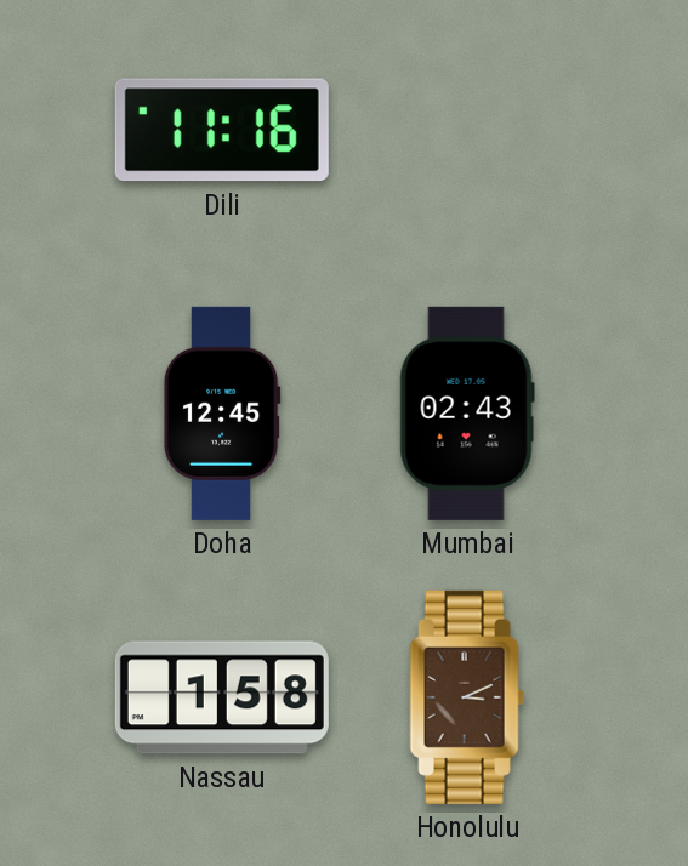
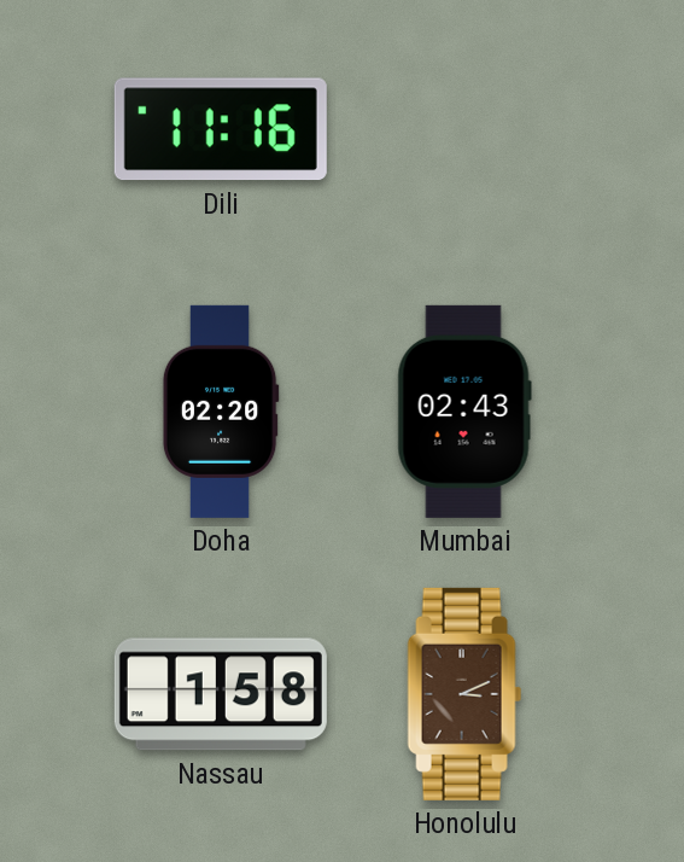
Doha: 12:45 -> 02:20
